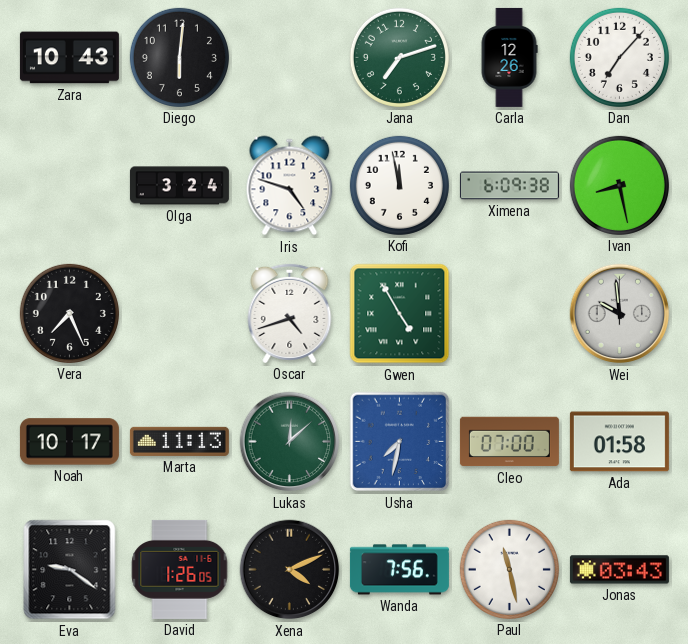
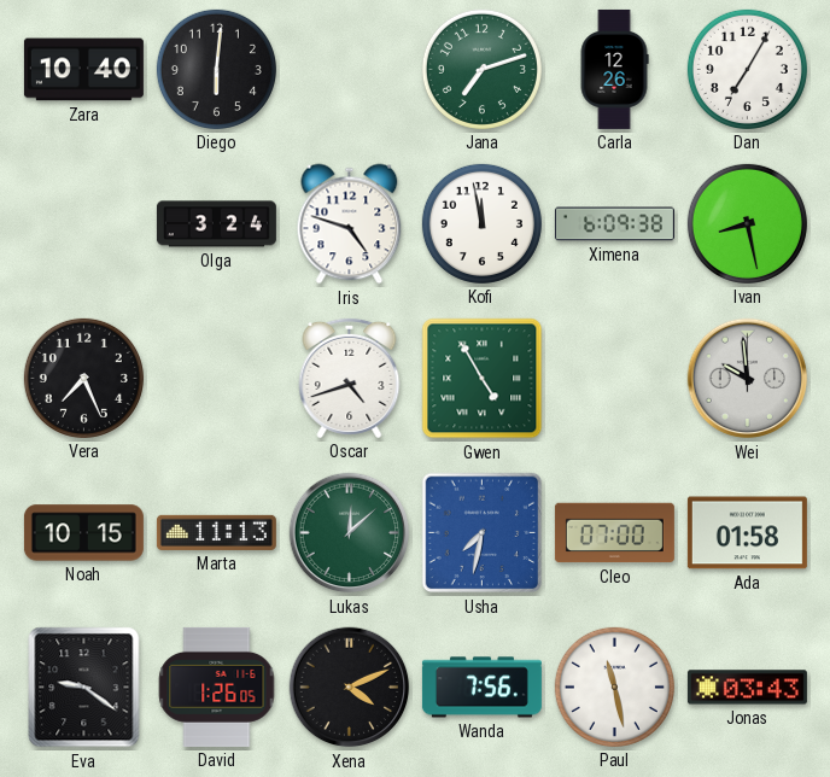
Zara: 10:43 -> 10:40
Dan: 7:07 -> 7:05
Noah: 10:17 -> 10:15
